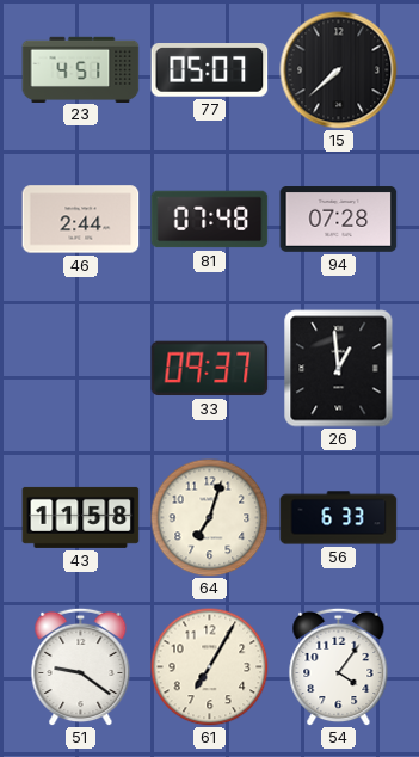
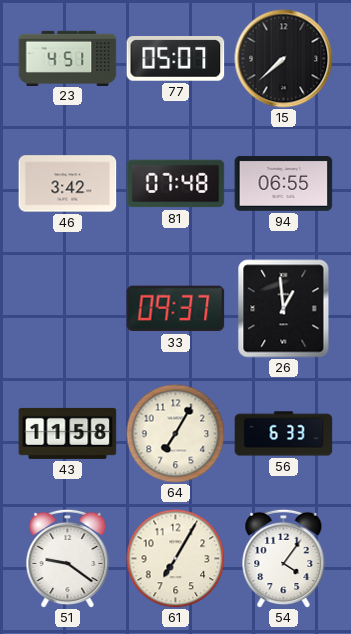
46: 2:44 -> 3:42
94: 07:28 -> 06:55
64: 7:03 -> 7:05
